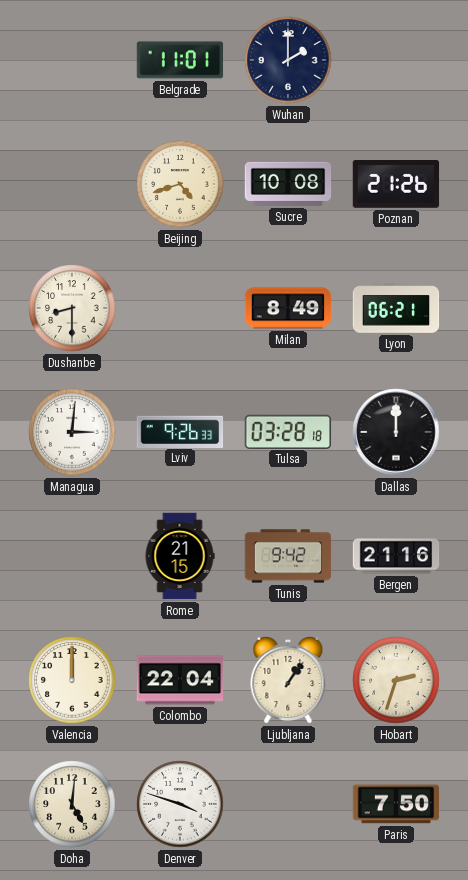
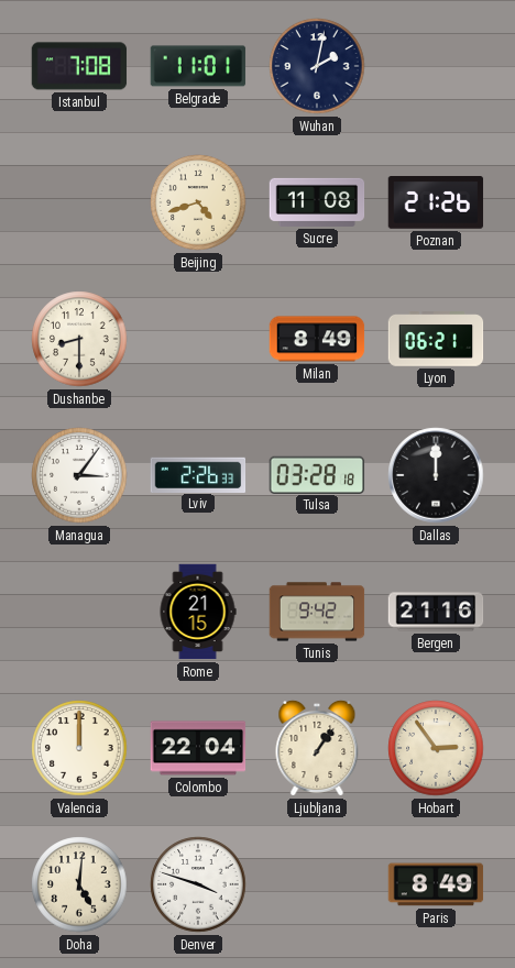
Istanbul: none -> 7:08
Wuhan: 2:00 -> 2:02
Sucre: 10:08 -> 11:08
Managua: 3:01 -> 3:06
Lviv: 9:26 -> 2:26
Hobart: 2:33 -> 2:54
Paris: 7:50 -> 8:49
